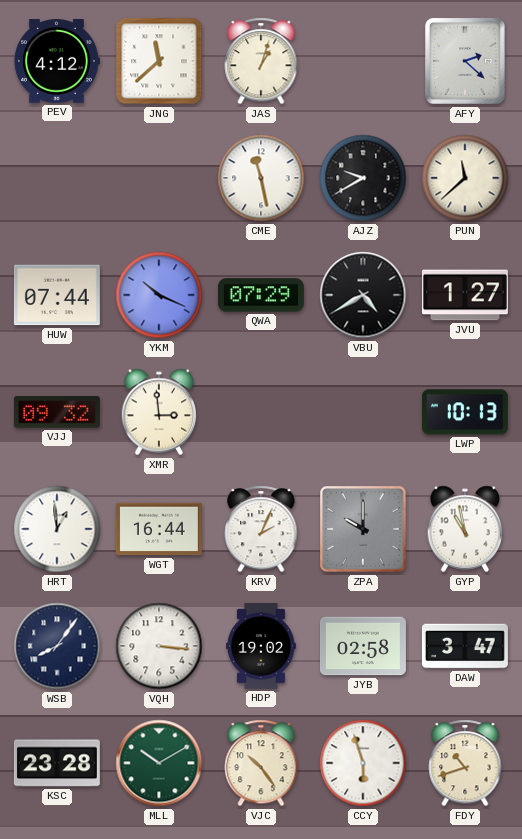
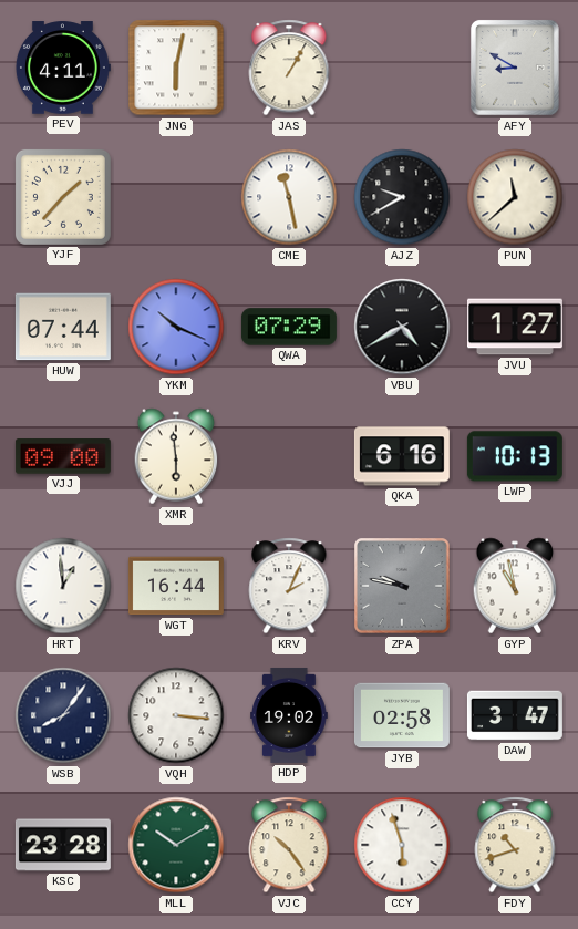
PEV: 4:12 -> 4:11
JNG: 11:38 -> 6:02
JAS: 1:03 -> 1:05
AFY: 2:22 -> 8:50
YJF: none -> 1:37
VJJ: 09:32 -> 09:00
XMR: 2:59 -> 5:59
QKA: none -> 6:16
ZPA: 10:00 -> 9:47
